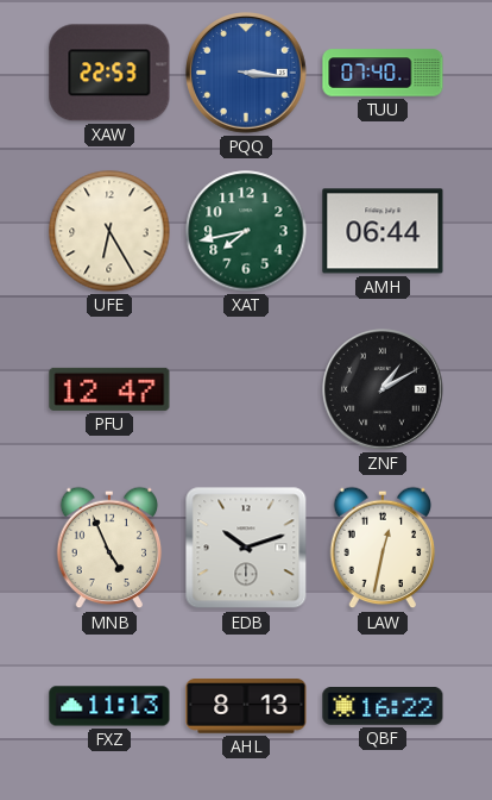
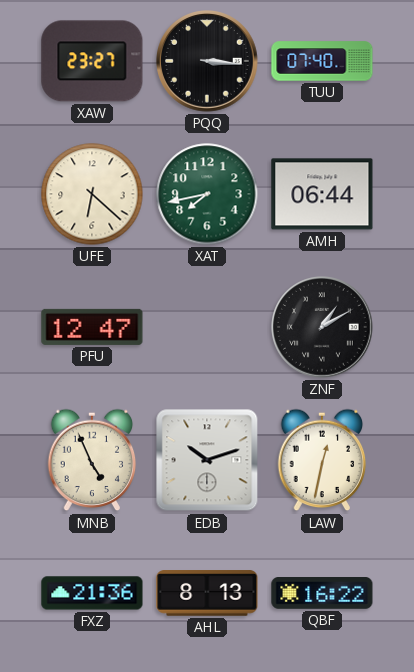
XAW: 22:53 -> 23:27
PQQ dial: blue -> black
UFE: 6:25 -> 6:22
FXZ: 11:13 -> 21:36
